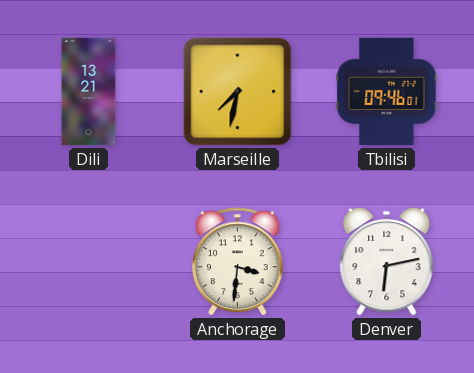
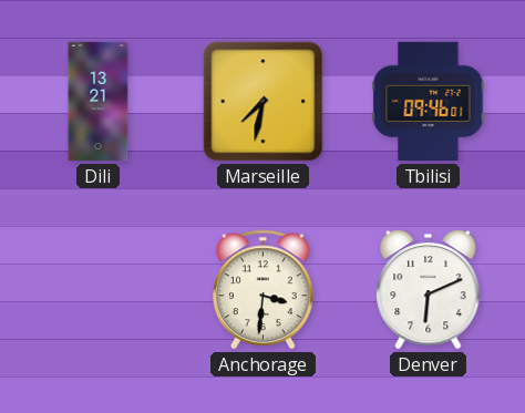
Denver: 6:13 -> 6:11
